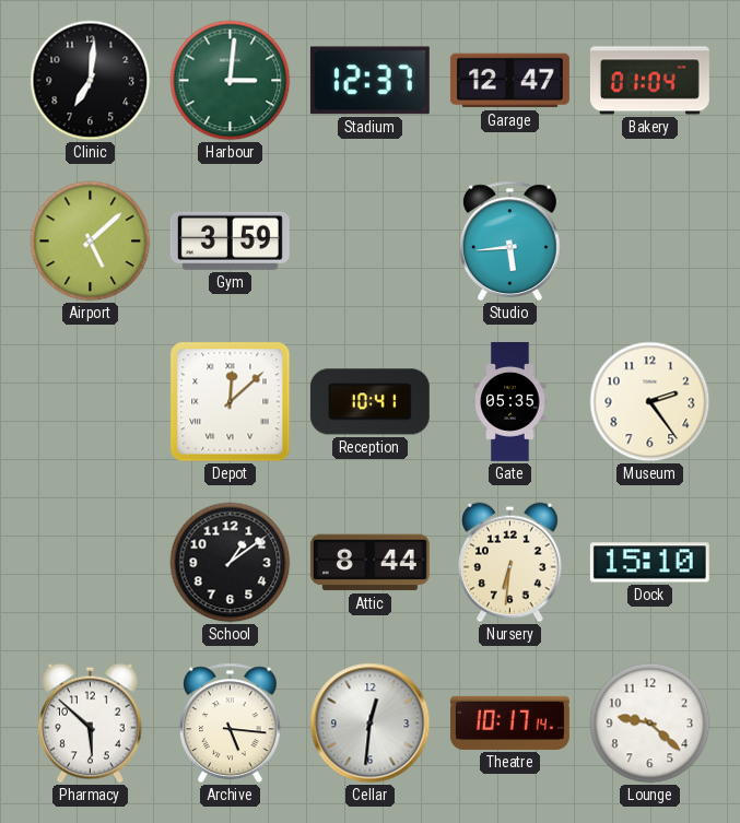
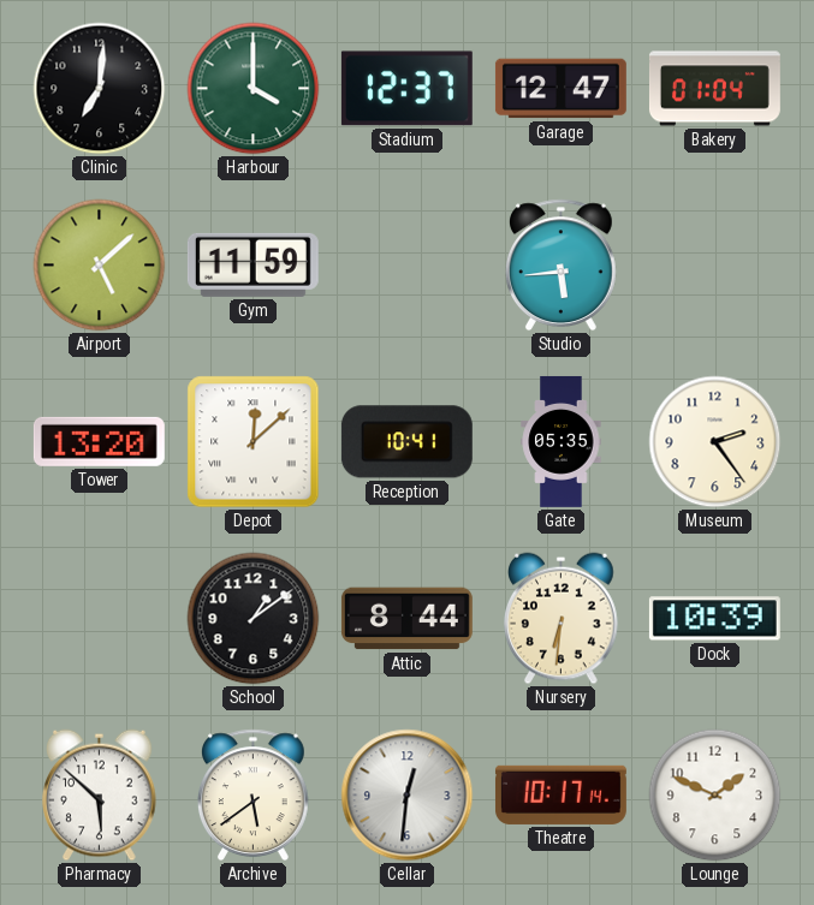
Harbour: 3:01 -> 4:00
Gym: 3:59 -> 11:59
Tower: none -> 13:20
Dock: 15:10 -> 10:39
Archive: 5:16 -> 5:39
Lounge: 9:22 -> 1:49
